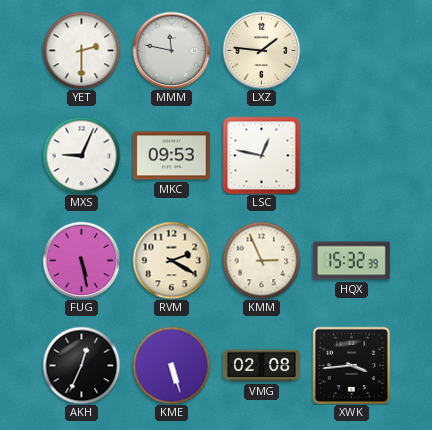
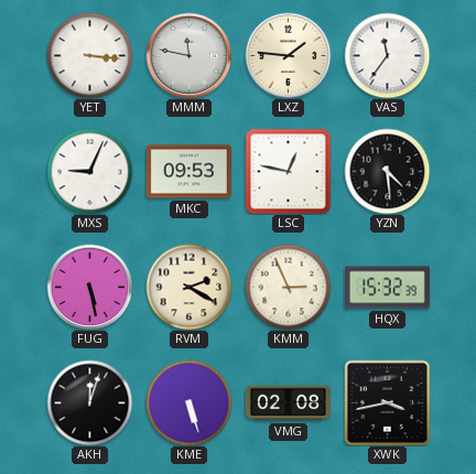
YET: 2:30 -> 3:16
VAS: none -> 11:36
YZN: none -> 4:29
AKH: 12:34 -> 12:03
XWK: 3:44 -> 3:43
